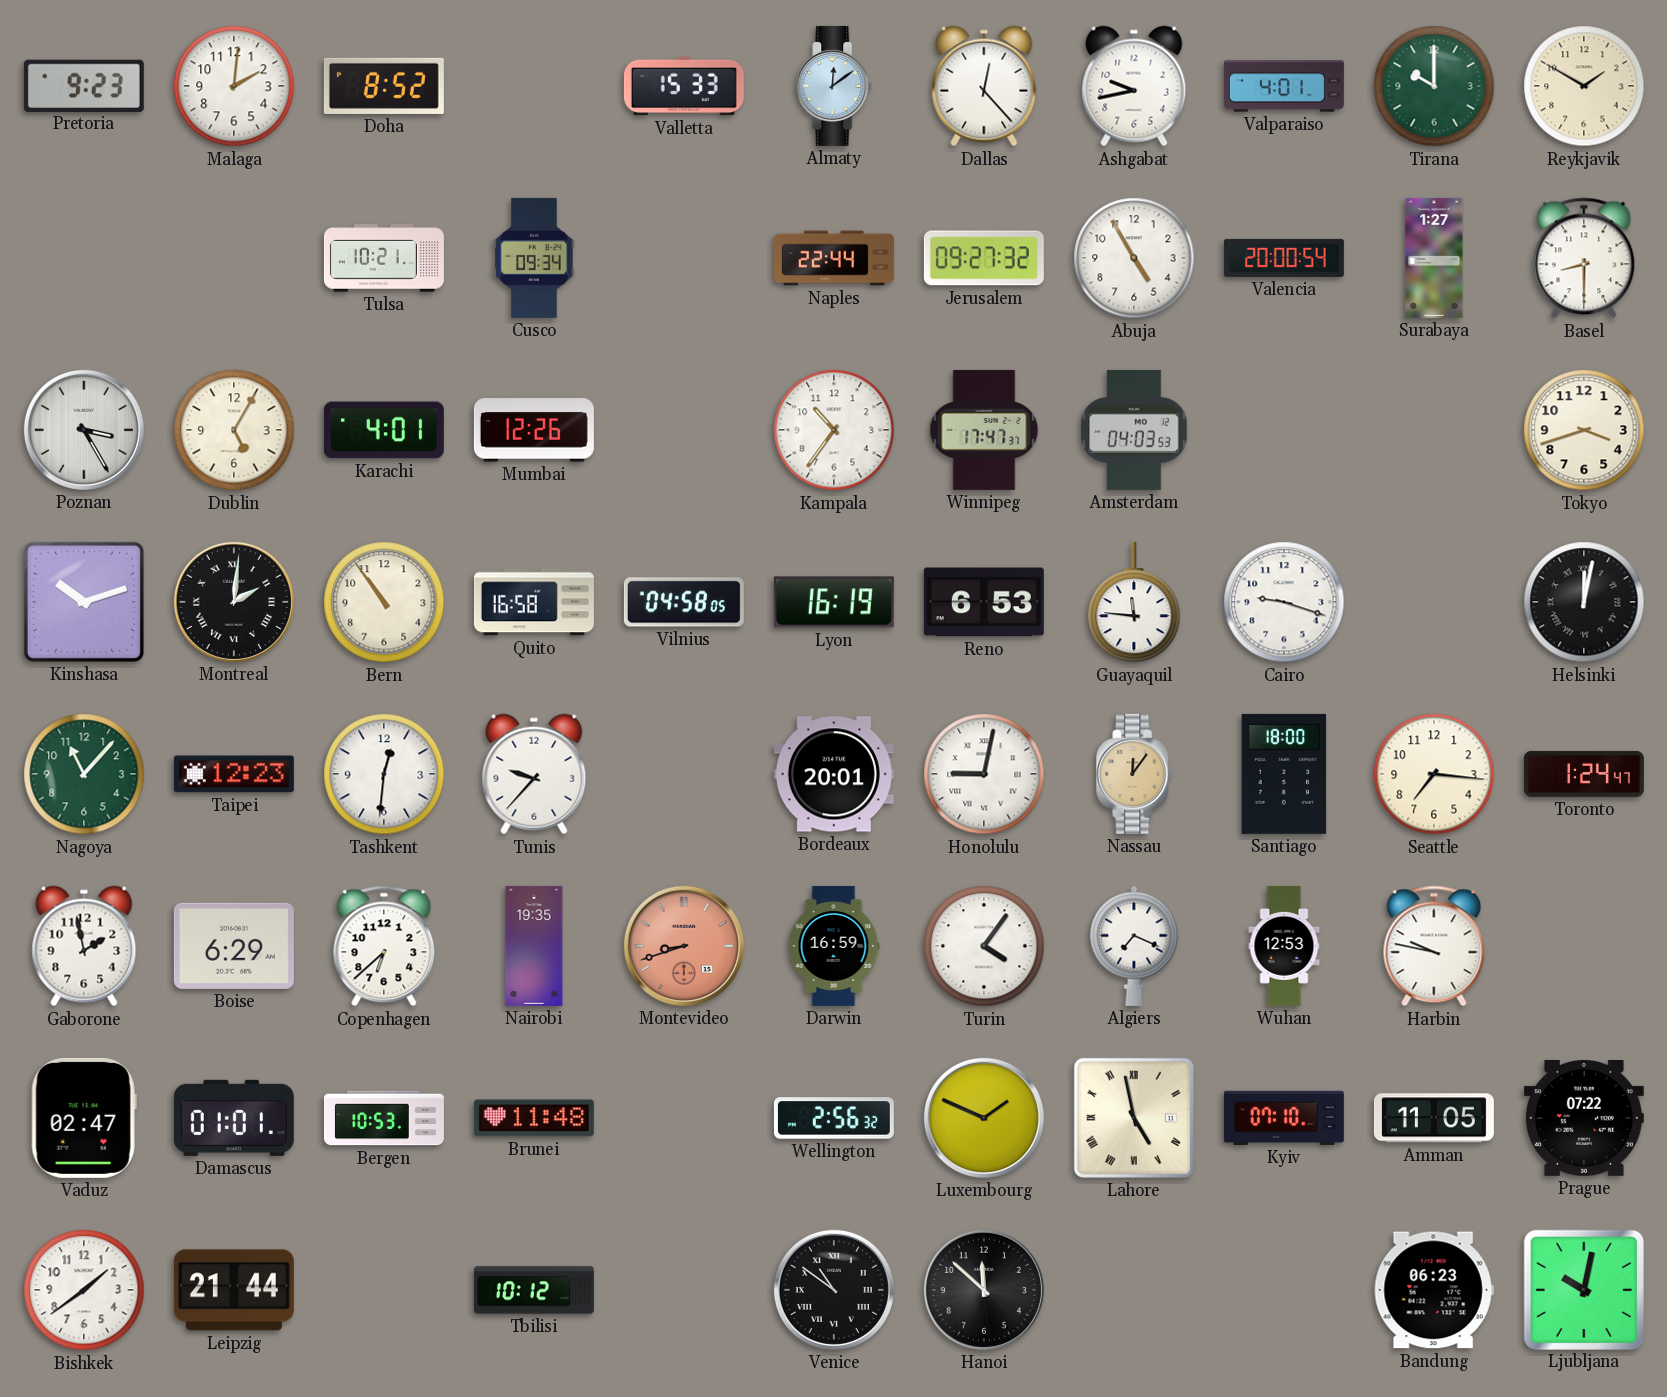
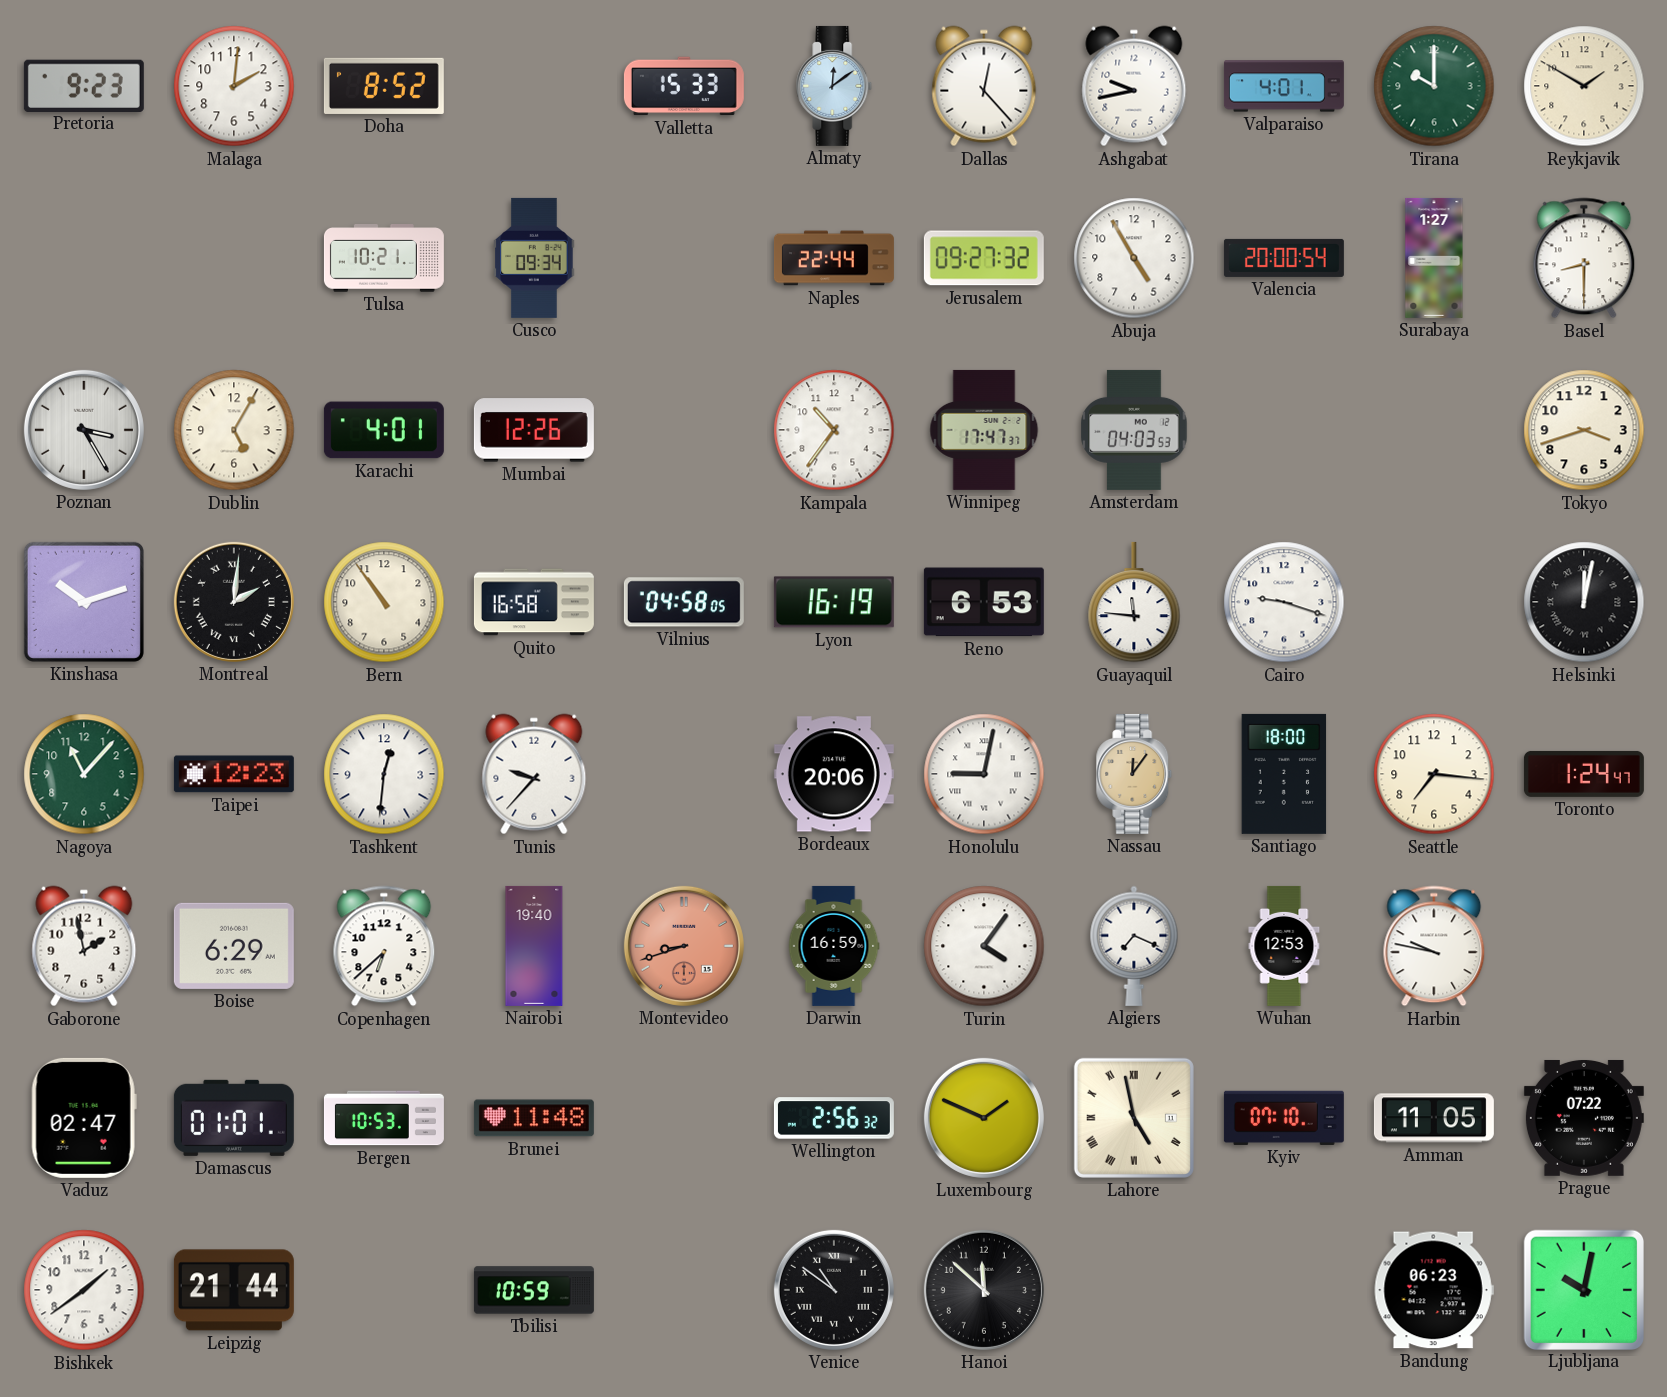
Bordeaux: 20:01 -> 20:06
Nairobi: 19:35 -> 19:40
Tbilisi: 10:12 -> 10:59
